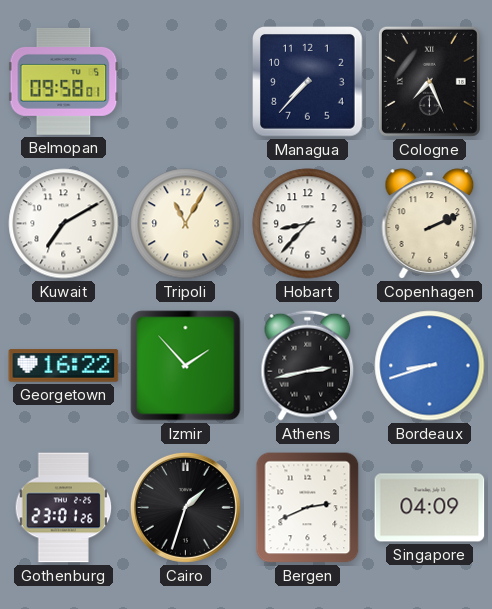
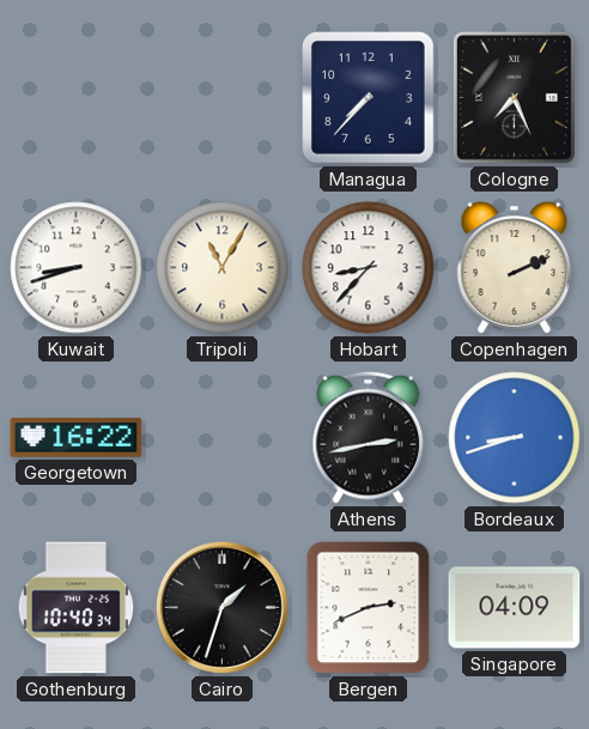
Belmopan: 09:58 -> none
Kuwait: 7:10 -> 8:42
Izmir: 1:53 -> none
Gothenburg: 23:01 -> 10:40
